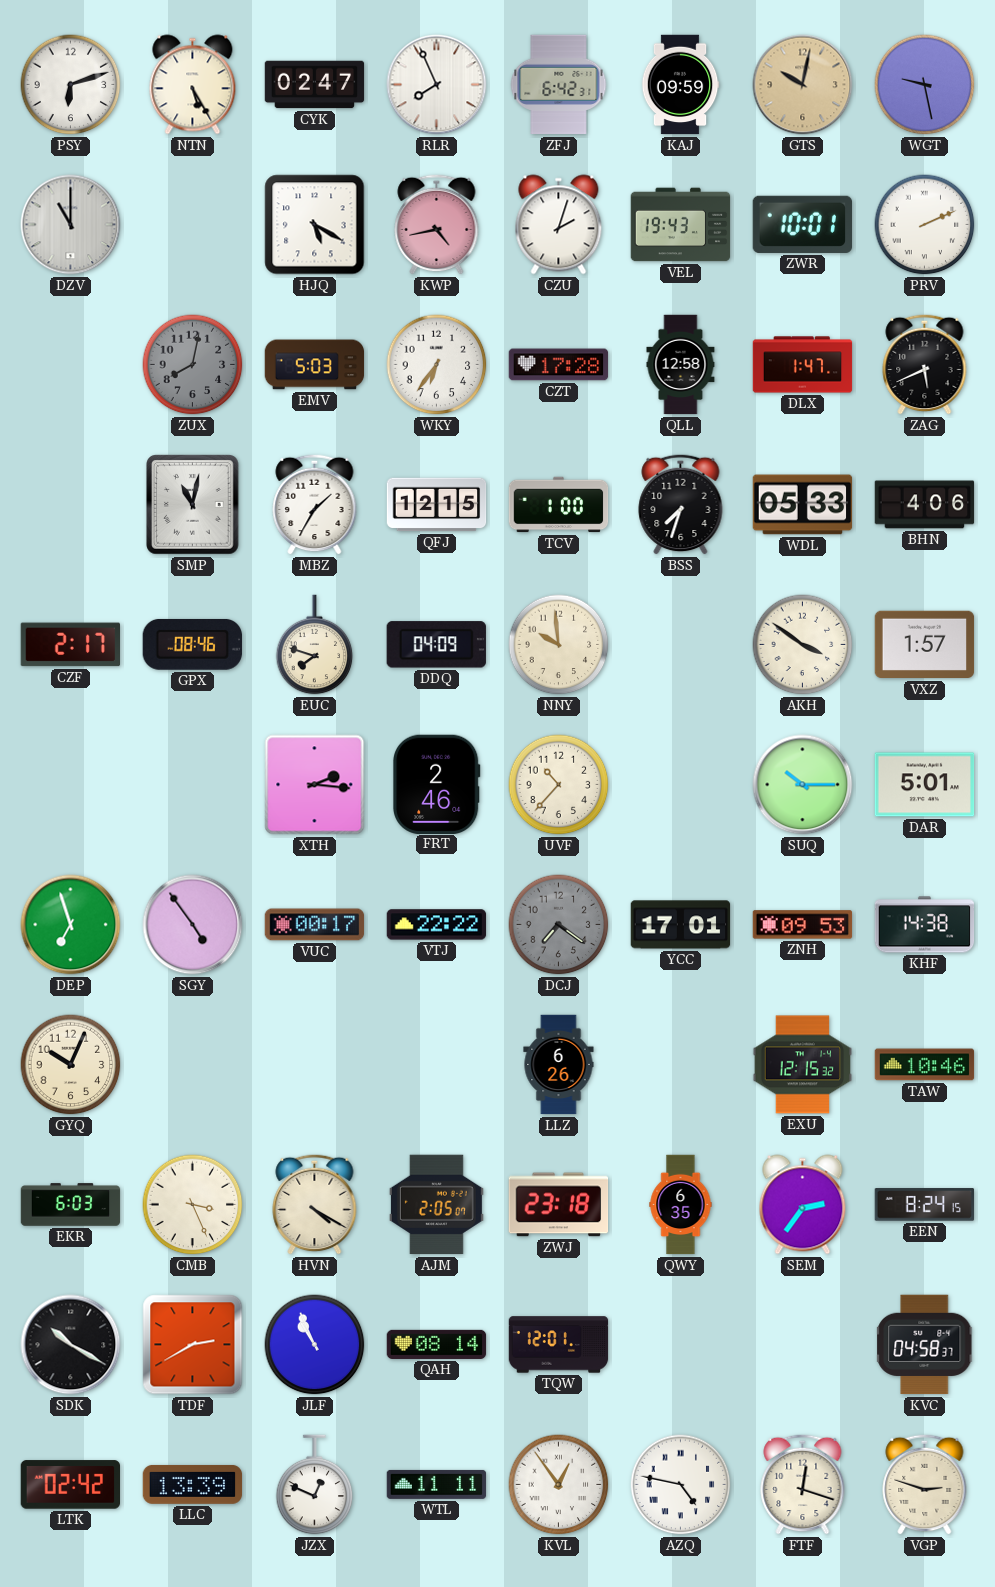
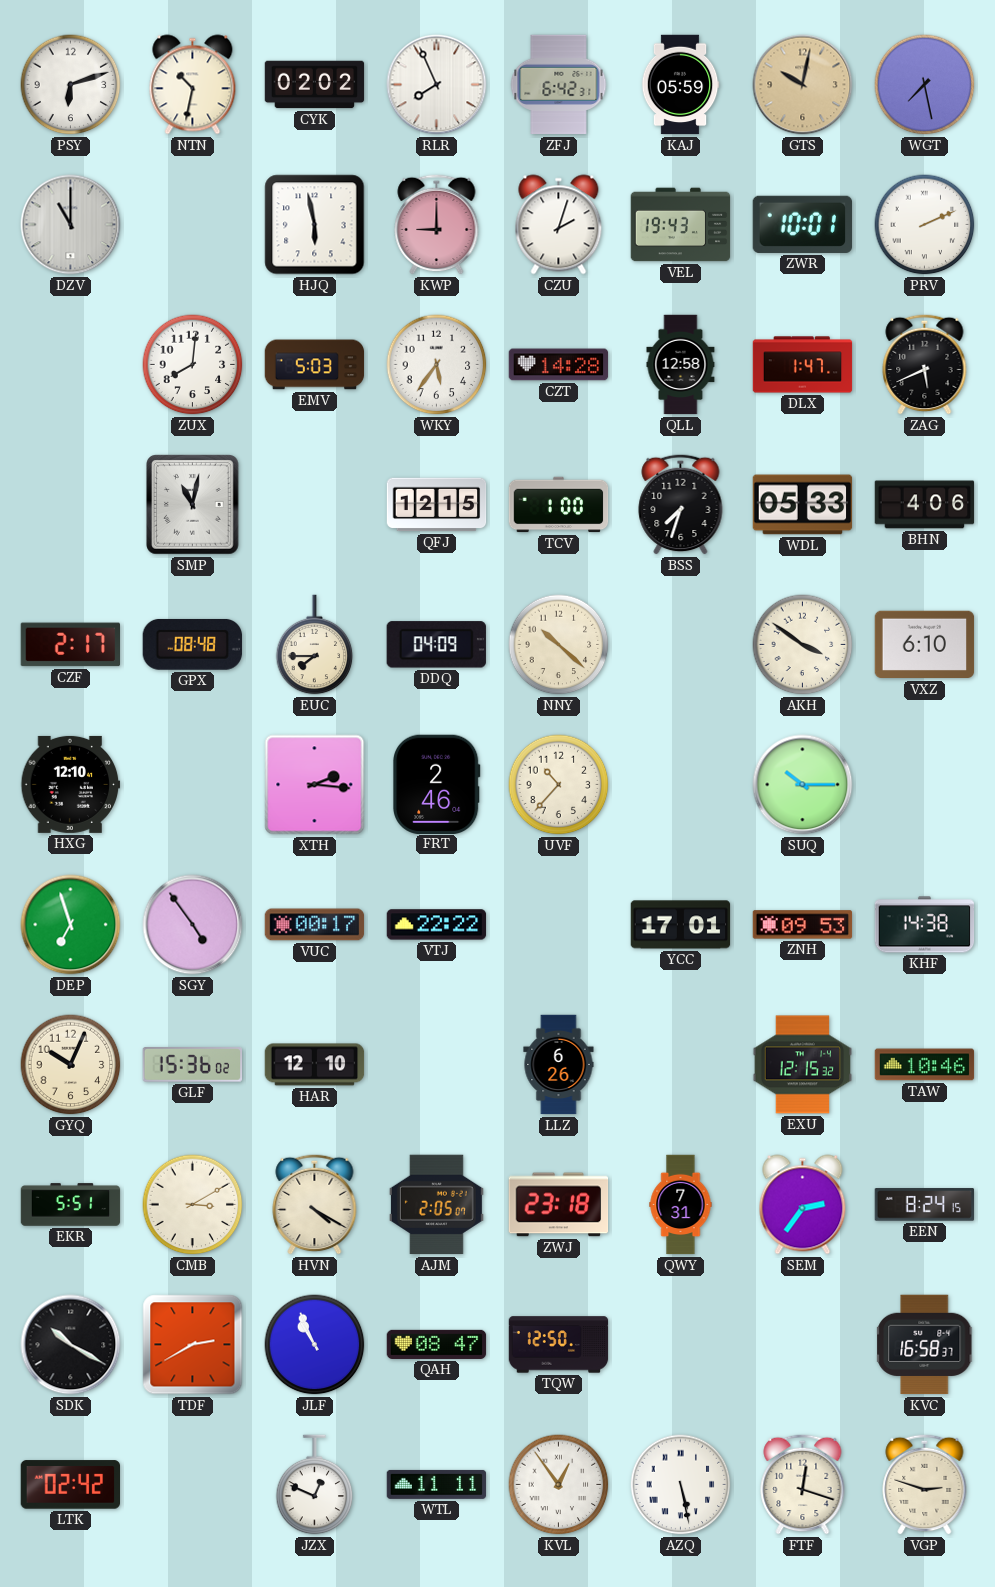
NTN: 5:25 -> 10:32
CYK: 02:47 -> 02:02
KAJ: 09:59 -> 05:59
WGT: 9:28 -> 7:28
HJQ: 5:20 -> 5:58
KWP: 4:43 -> 9:00
ZUX: 8:02 -> 8:01
ZUX dial: grey -> white
WKY: 6:36 -> 5:36
CZT: 17:28 -> 14:28
MBZ: 1:35 -> none
GPX: 08:46 -> 08:48
EUC: 7:48 -> 7:45
NNY: 9:59 -> 10:22
VXZ: 1:57 -> 6:10
HXG: none -> 12:10
DAR: 5:01 -> none
DCJ: 7:21 -> none
GLF: none -> 15:36
HAR: none -> 12:10
EKR: 6:03 -> 5:51
CMB: 3:26 -> 3:10
QWY: 6:35 -> 7:31
QAH: 08:14 -> 08:47
TQW: 12:01 -> 12:50
KVC: 04:58 -> 16:58
LLC: 13:39 -> none
AZQ: 4:47 -> 5:28
